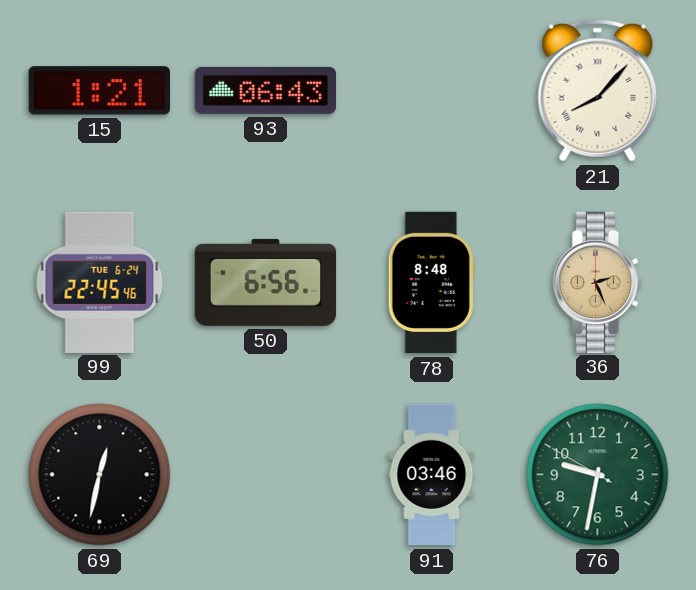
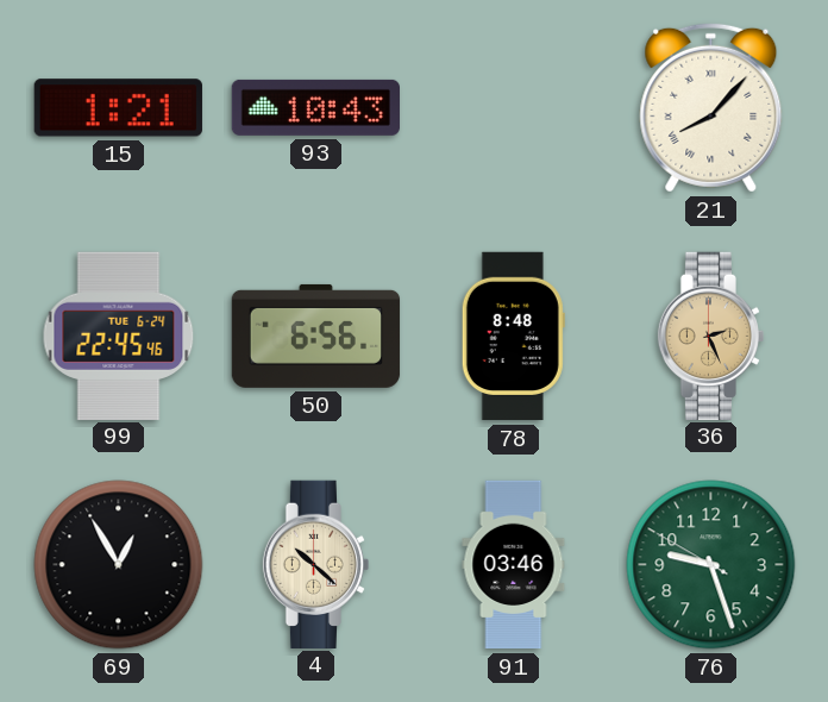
93: 06:43 -> 10:43
69: 12:32 -> 12:55
4: none -> 10:22
76: 9:31 -> 9:26
